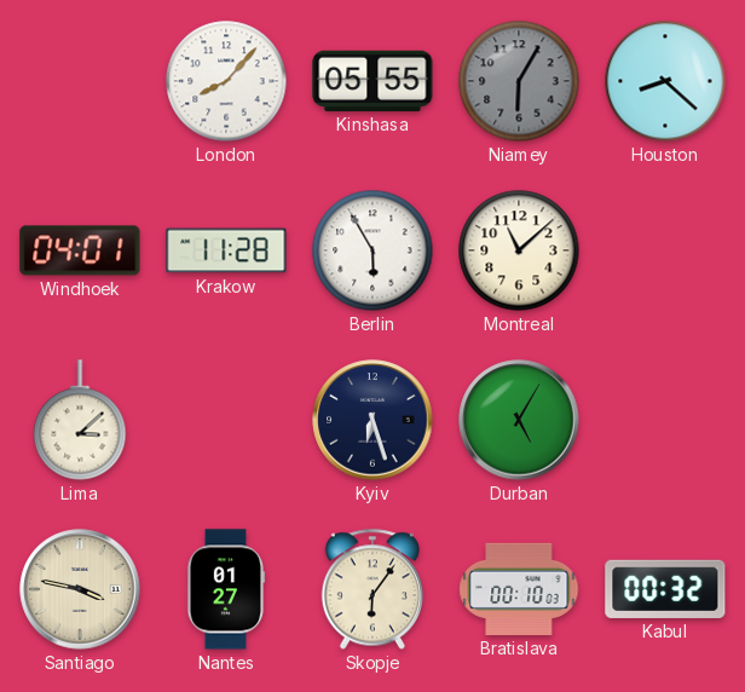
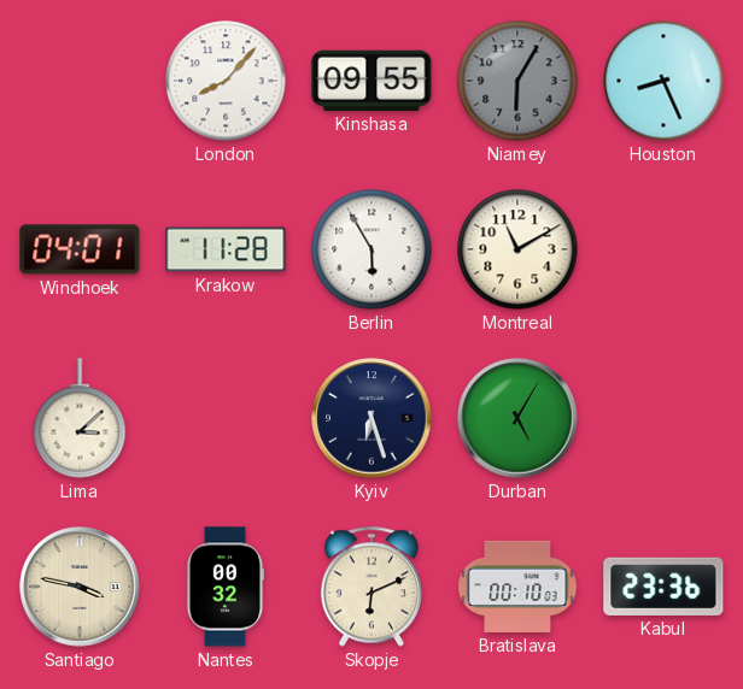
Kinshasa: 05:55 -> 09:55
Houston: 8:22 -> 8:26
Montreal: 11:08 -> 11:10
Nantes: 01:27 -> 00:32
Skopje: 6:06 -> 6:11
Kabul: 00:32 -> 23:36
